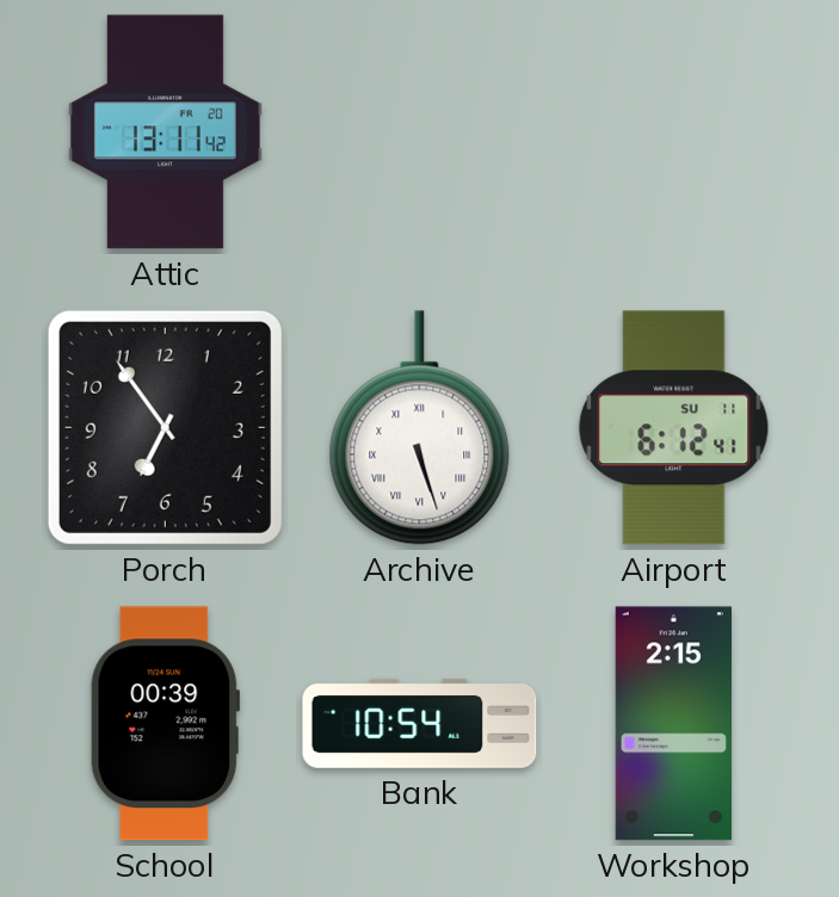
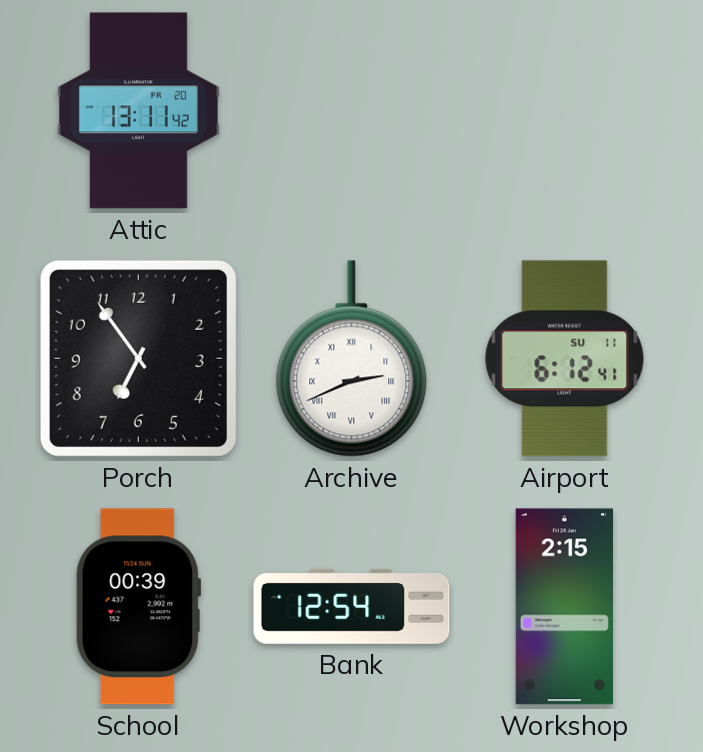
Archive: 5:27 -> 2:41
Bank: 10:54 -> 12:54
